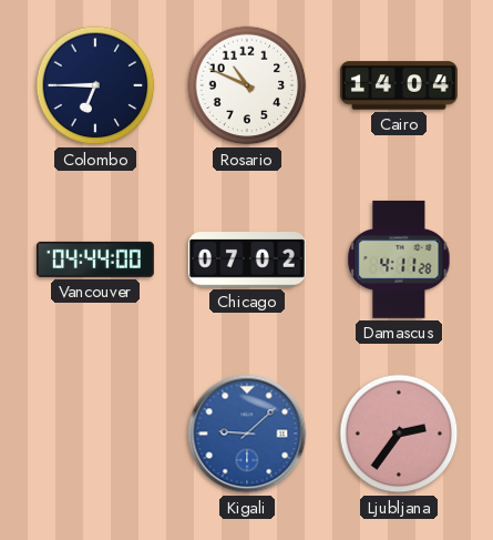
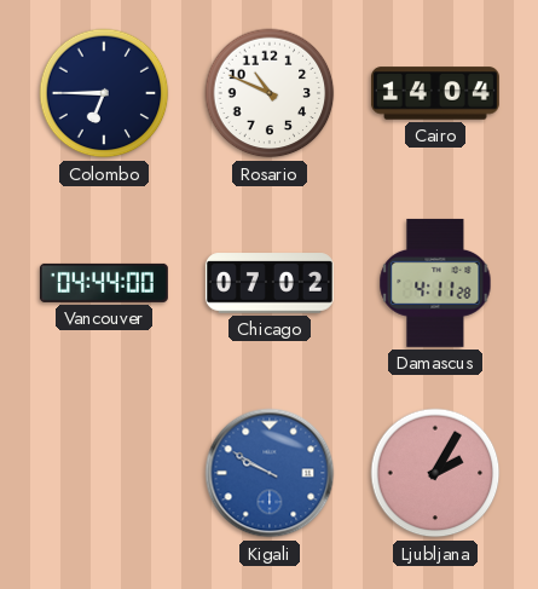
Kigali: 9:08 -> 9:50
Ljubljana: 2:36 -> 2:05
